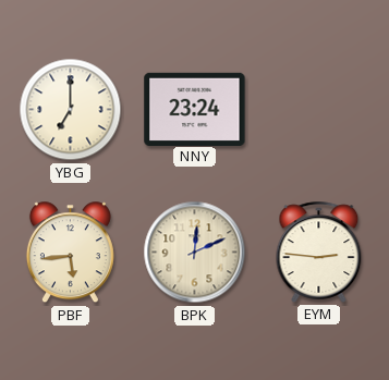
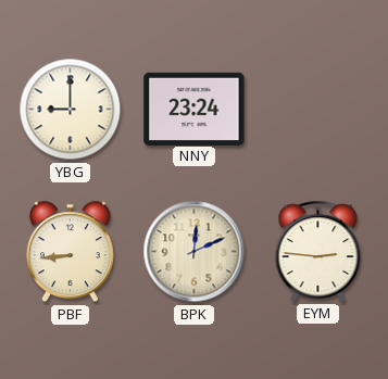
YBG: 7:00 -> 9:00
PBF: 5:44 -> 8:44
